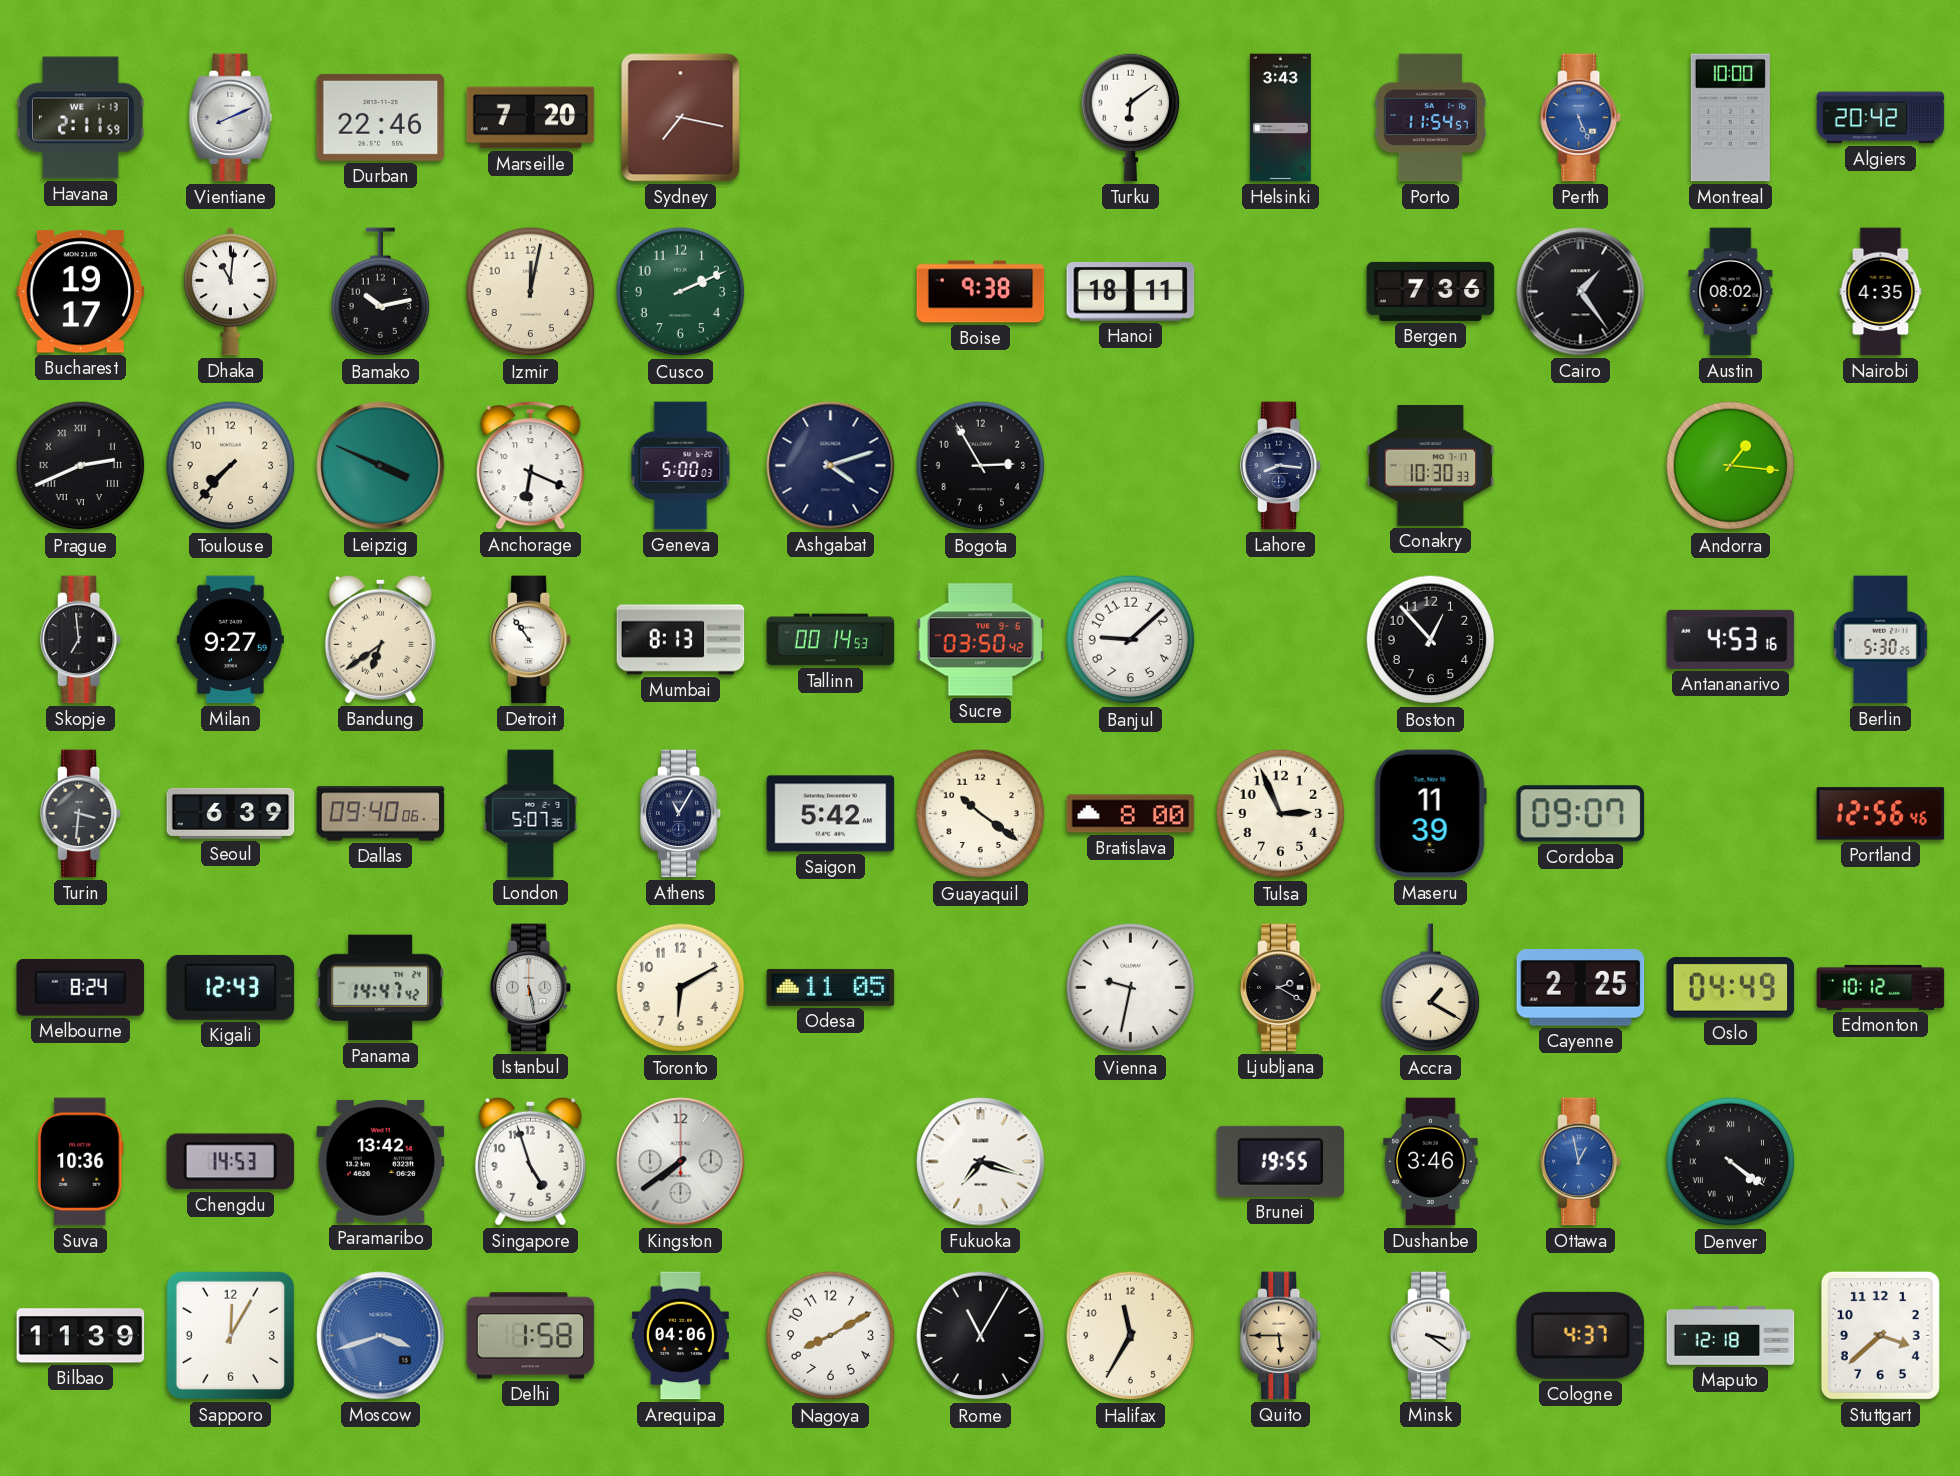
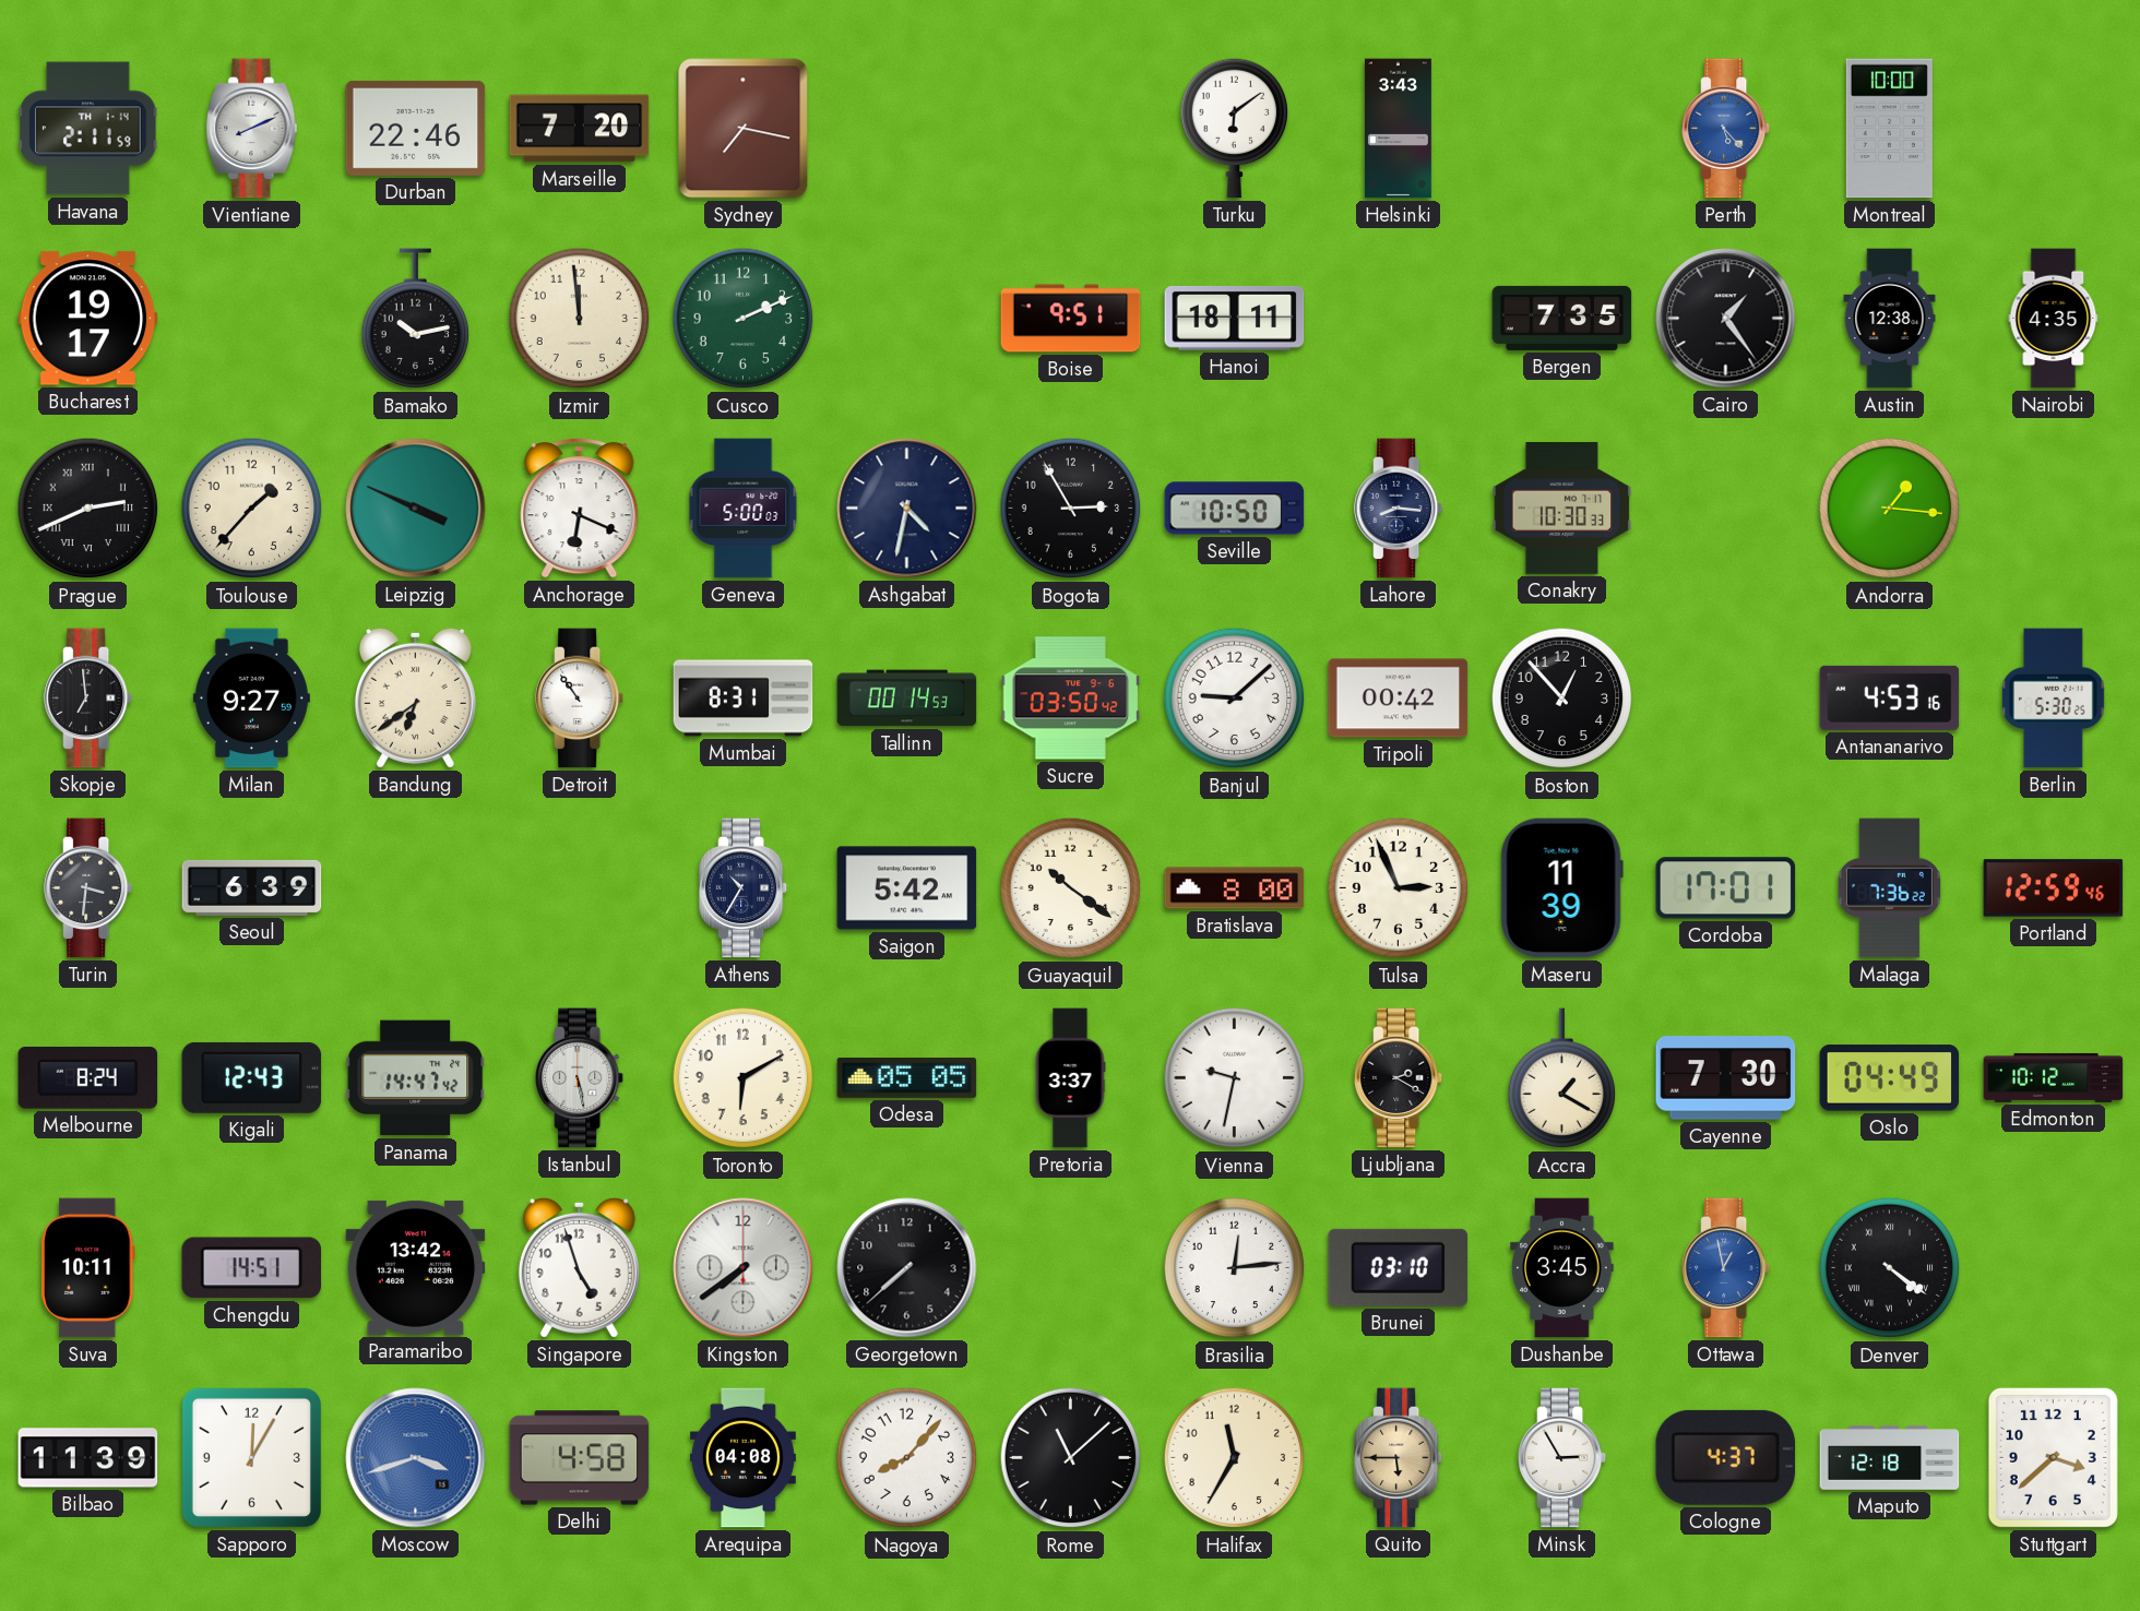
Havana date: WE 1-13 -> TH 1-14
Porto: 11:54 -> none
Perth: 5:26 -> 5:23
Algiers: 20:42 -> none
Dhaka: 11:01 -> none
Izmir: 12:02 -> 11:59
Boise: 9:38 -> 9:51
Bergen: 7:36 -> 7:35
Austin: 08:02 -> 12:38
Toulouse: 7:37 -> 1:37
Ashgabat: 4:12 -> 4:32
Seville: none -> 10:50
Mumbai: 8:13 -> 8:31
Tripoli: none -> 00:42
Dallas: 09:40 -> none
London: 5:07 -> none
Athens: 11:05 -> 10:35
Cordoba: 09:07 -> 17:01
Malaga: none -> 7:36
Portland: 12:56 -> 12:59
Odesa: 11:05 -> 05:05
Pretoria: none -> 3:37
Cayenne: 2:25 -> 7:30
Suva: 10:36 -> 10:11
Chengdu: 14:53 -> 14:51
Georgetown: none -> 7:38
Fukuoka: 7:18 -> none
Brasilia: none -> 12:14
Brunei: 19:55 -> 03:10
Dushanbe: 3:46 -> 3:45
Delhi: 1:58 -> 4:58
Arequipa: 04:06 -> 04:08
Nagoya: 8:10 -> 8:07
Rome: 11:05 -> 11:08
Minsk: 3:21 -> 2:55
